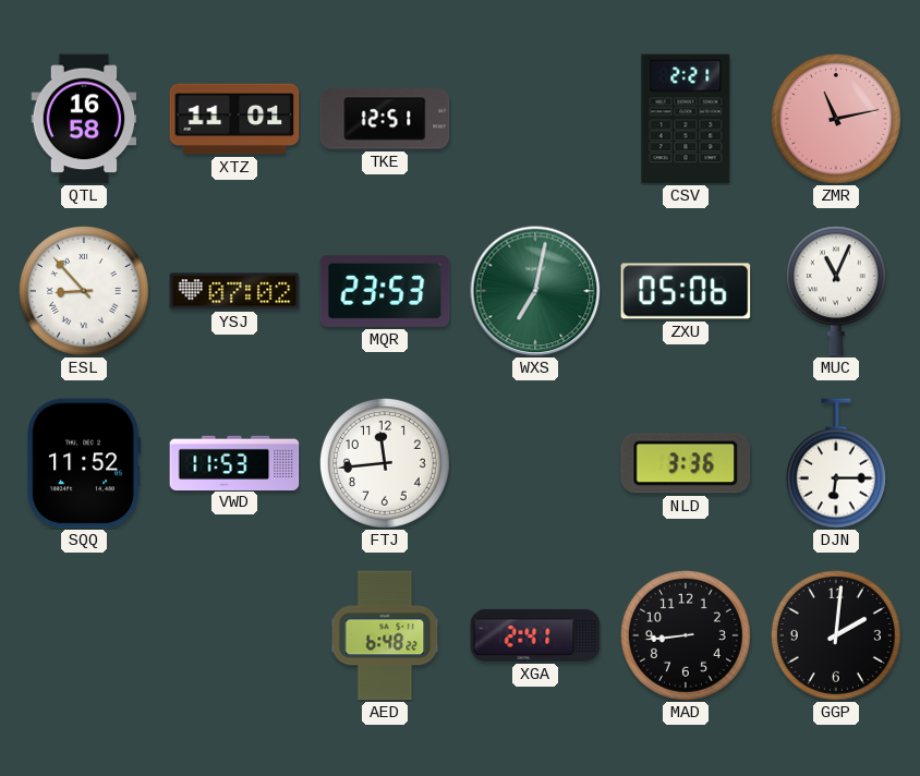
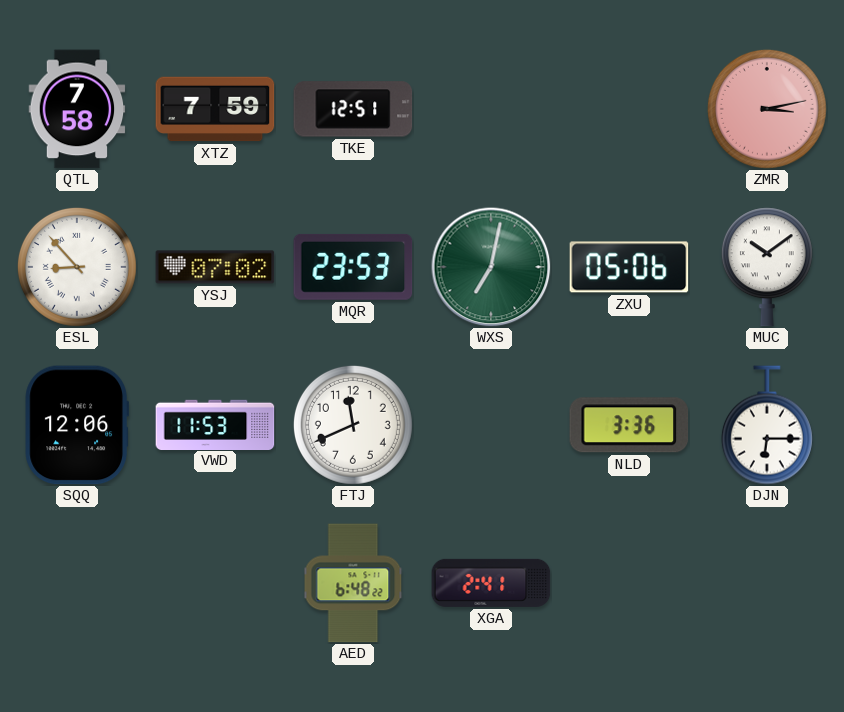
QTL: 16:58 -> 7:58
XTZ: 11:01 -> 7:59
CSV: 2:21 -> none
ZMR: 11:13 -> 3:13
MUC: 11:04 -> 10:09
SQQ: 11:52 -> 12:06
FTJ: 11:44 -> 11:41
MAD: 8:44 -> none
GGP: 2:01 -> none
